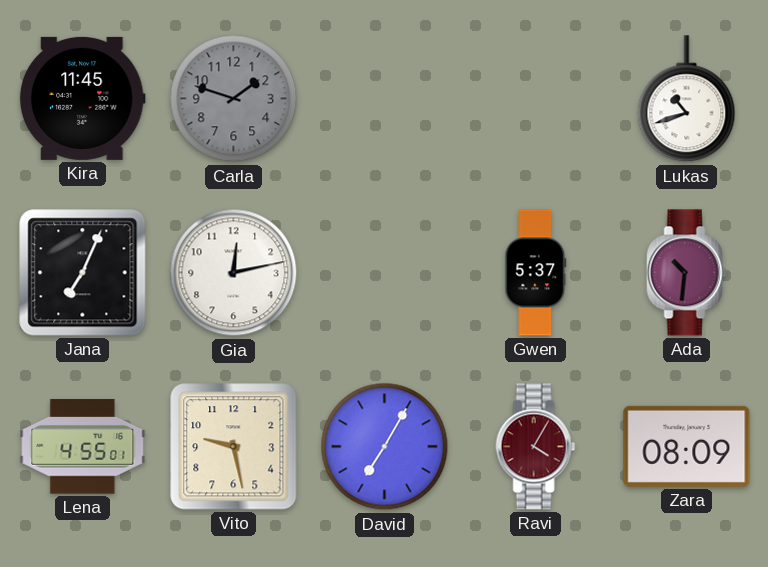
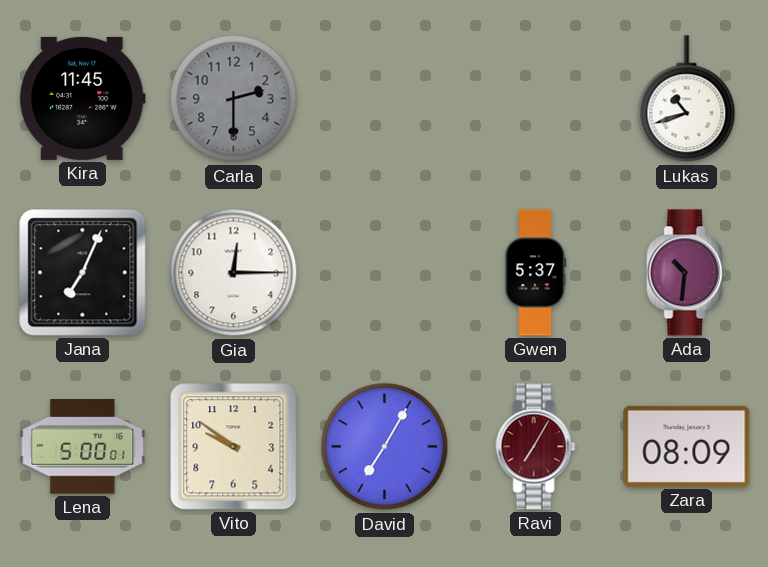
Carla: 1:48 -> 2:30
Gia: 12:13 -> 12:15
Lena: 4:55 -> 5:00
Vito: 9:28 -> 9:51
Ravi: 4:05 -> 7:05
